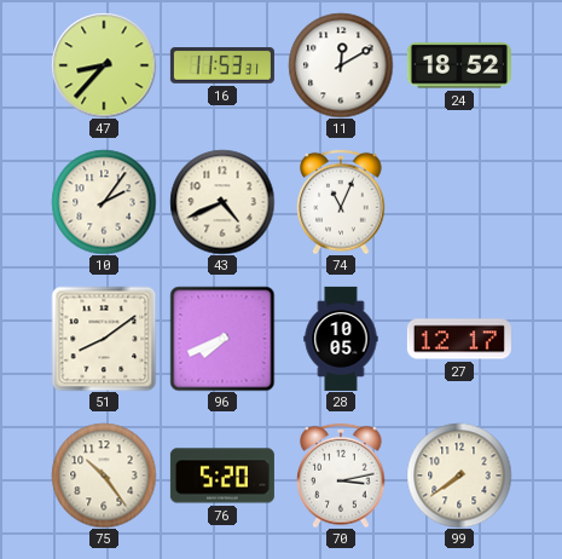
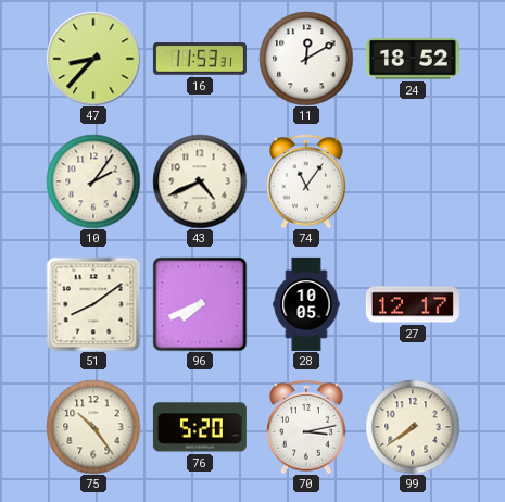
74: 11:04 -> 11:06
